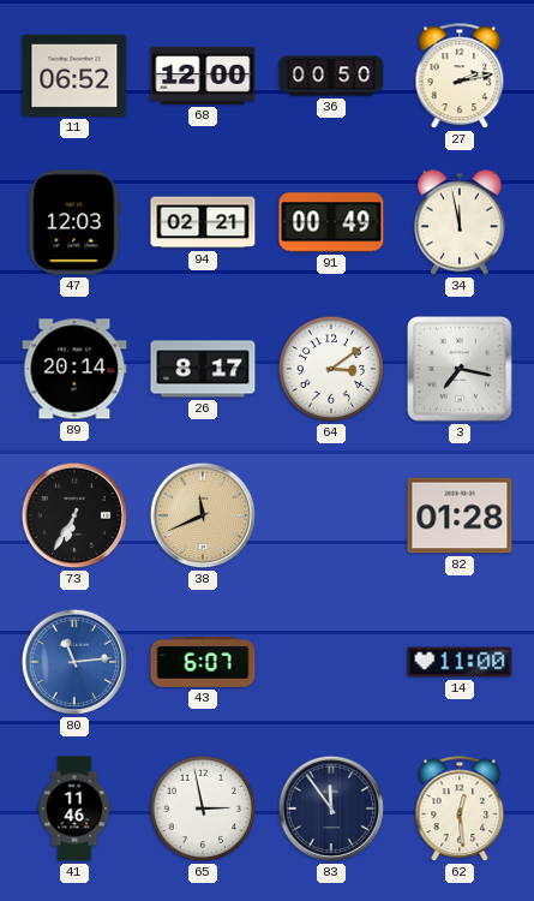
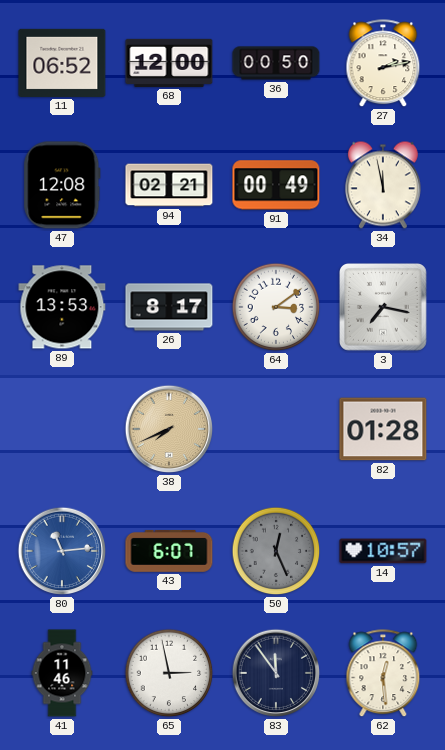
47: 12:03 -> 12:08
89: 20:14 -> 13:53
73: 6:35 -> none
38: 11:41 -> 7:41
50: none -> 12:26
14: 11:00 -> 10:57
